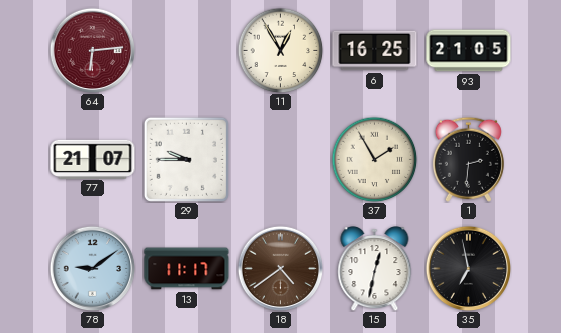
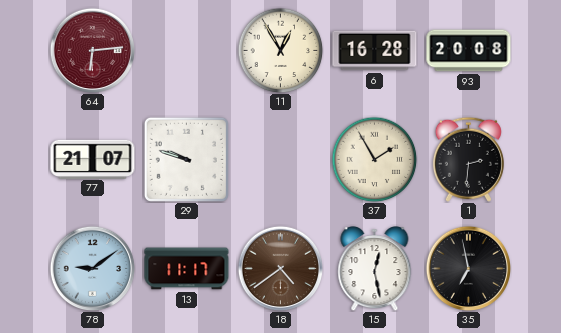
6: 16:25 -> 16:28
93: 21:05 -> 20:08
29: 9:45 -> 9:48
15: 12:32 -> 12:28
